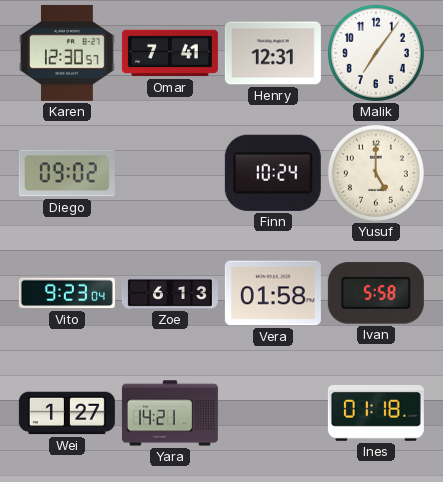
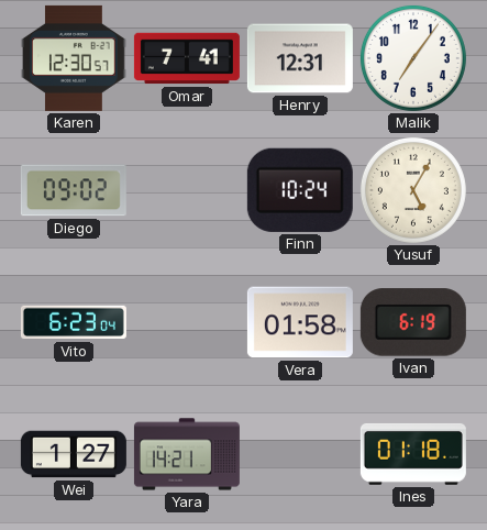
Yusuf: 5:00 -> 5:05
Vito: 9:23 -> 6:23
Zoe: 6:13 -> none
Ivan: 5:58 -> 6:19
